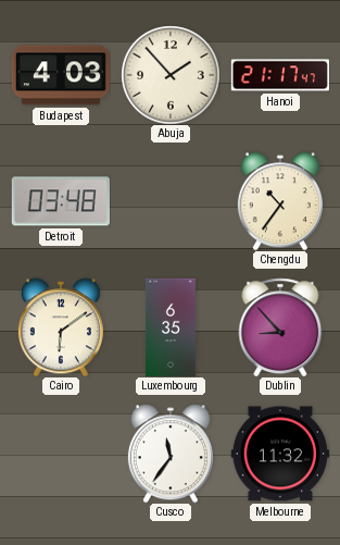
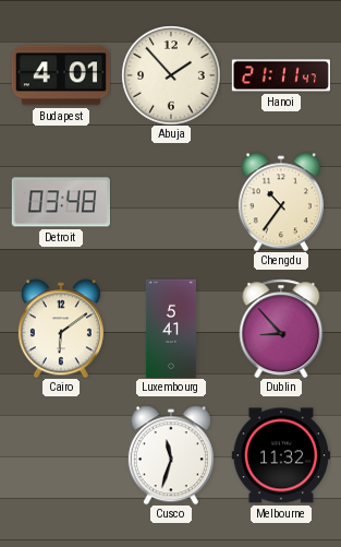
Budapest: 4:03 -> 4:01
Hanoi: 21:17 -> 21:11
Luxembourg: 6:35 -> 5:41
Cusco: 11:36 -> 11:33
